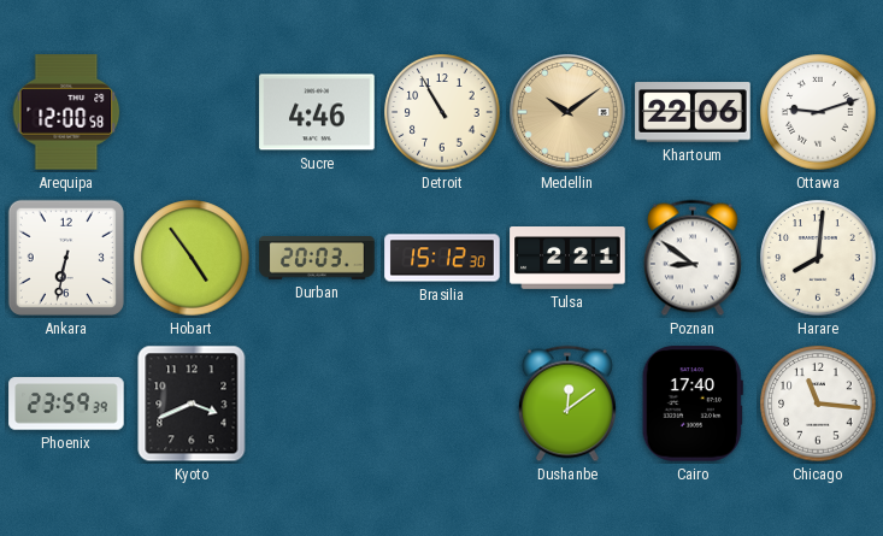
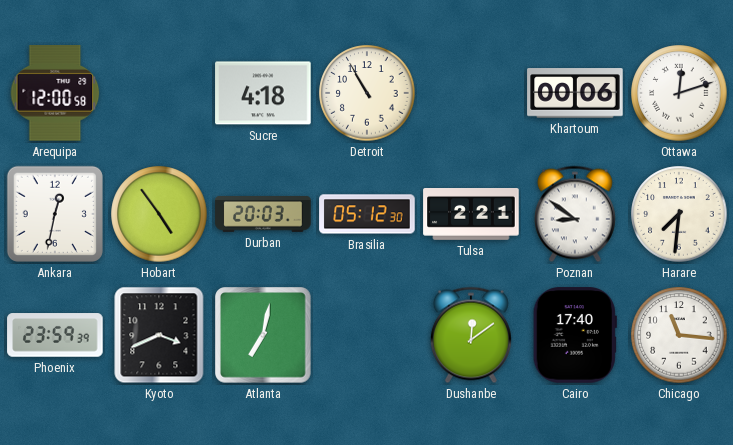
Sucre: 4:46 -> 4:18
Medellin: 10:09 -> none
Khartoum: 22:06 -> 00:06
Ottawa: 9:12 -> 12:12
Ankara: 6:32 -> 12:32
Brasilia: 15:12 -> 05:12
Harare: 8:01 -> 7:31
Atlanta: none -> 7:02
